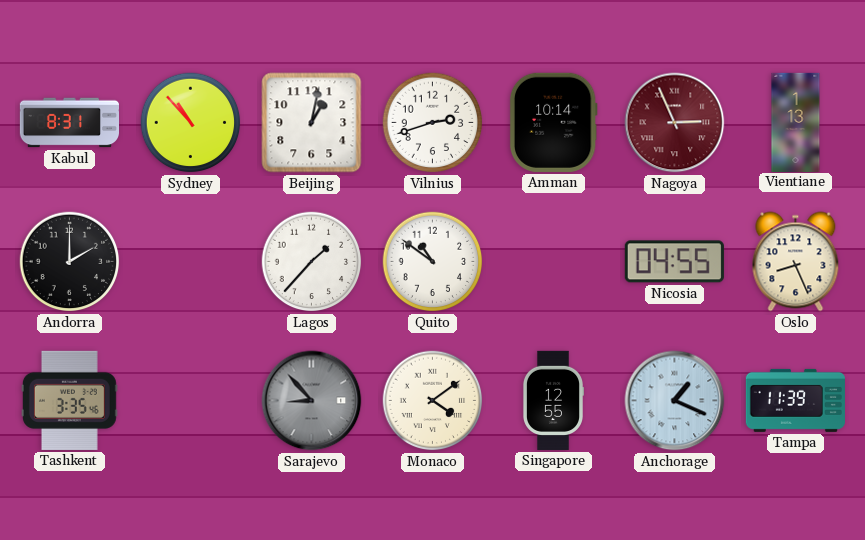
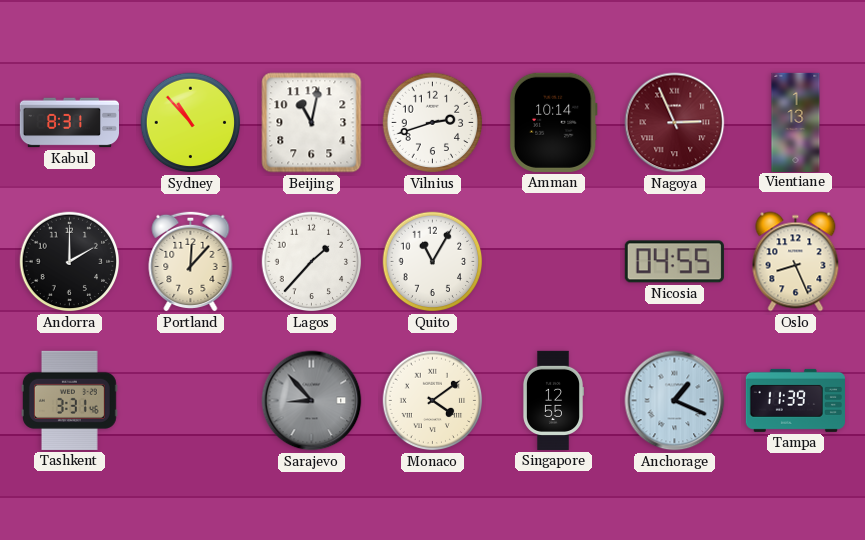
Beijing: 1:02 -> 11:02
Portland: none -> 12:07
Quito: 10:51 -> 11:05
Tashkent: 3:35 -> 3:31
